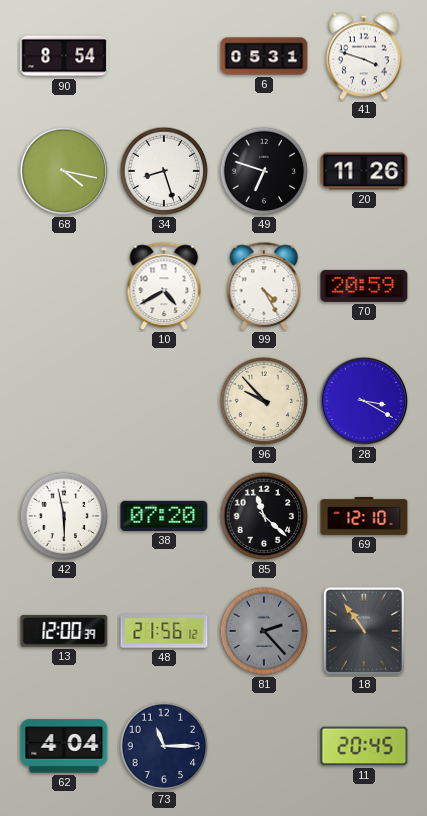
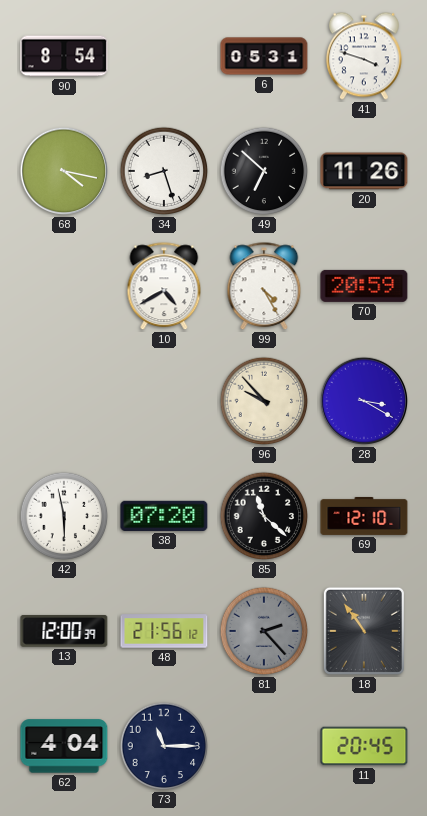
49: 6:48 -> 6:52
